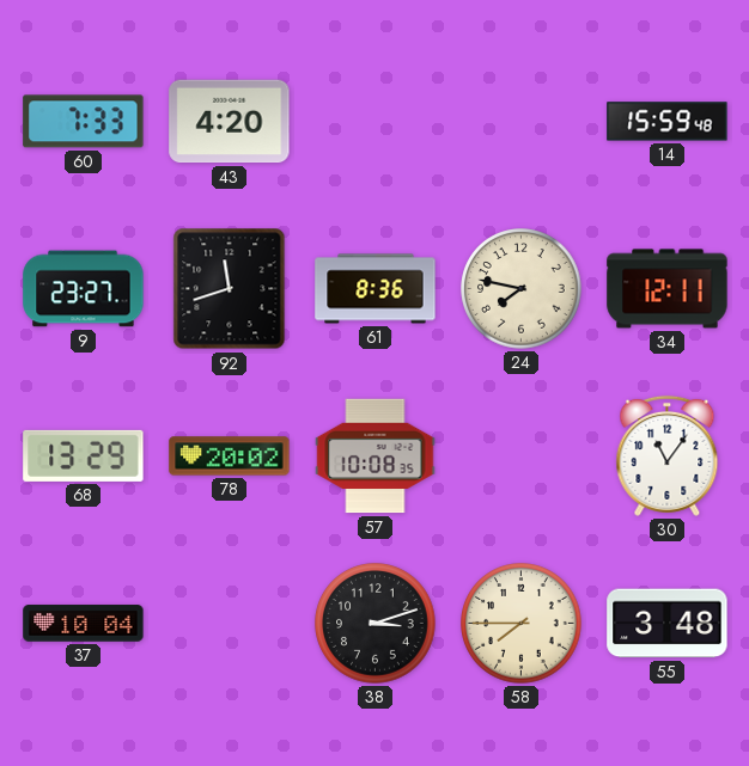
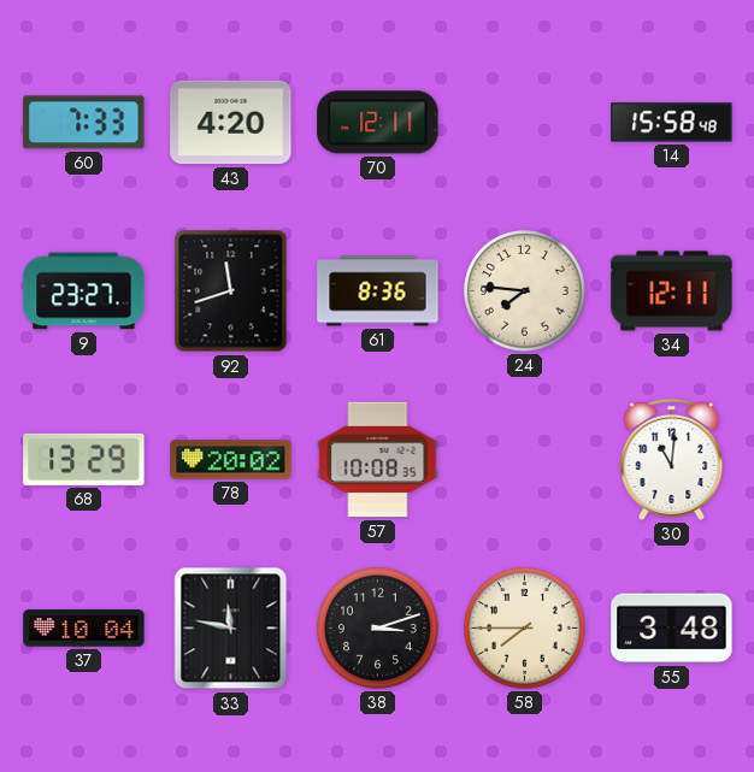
70: none -> 12:11
14: 15:59 -> 15:58
24: 7:47 -> 7:46
30: 11:06 -> 11:01
33: none -> 11:47
